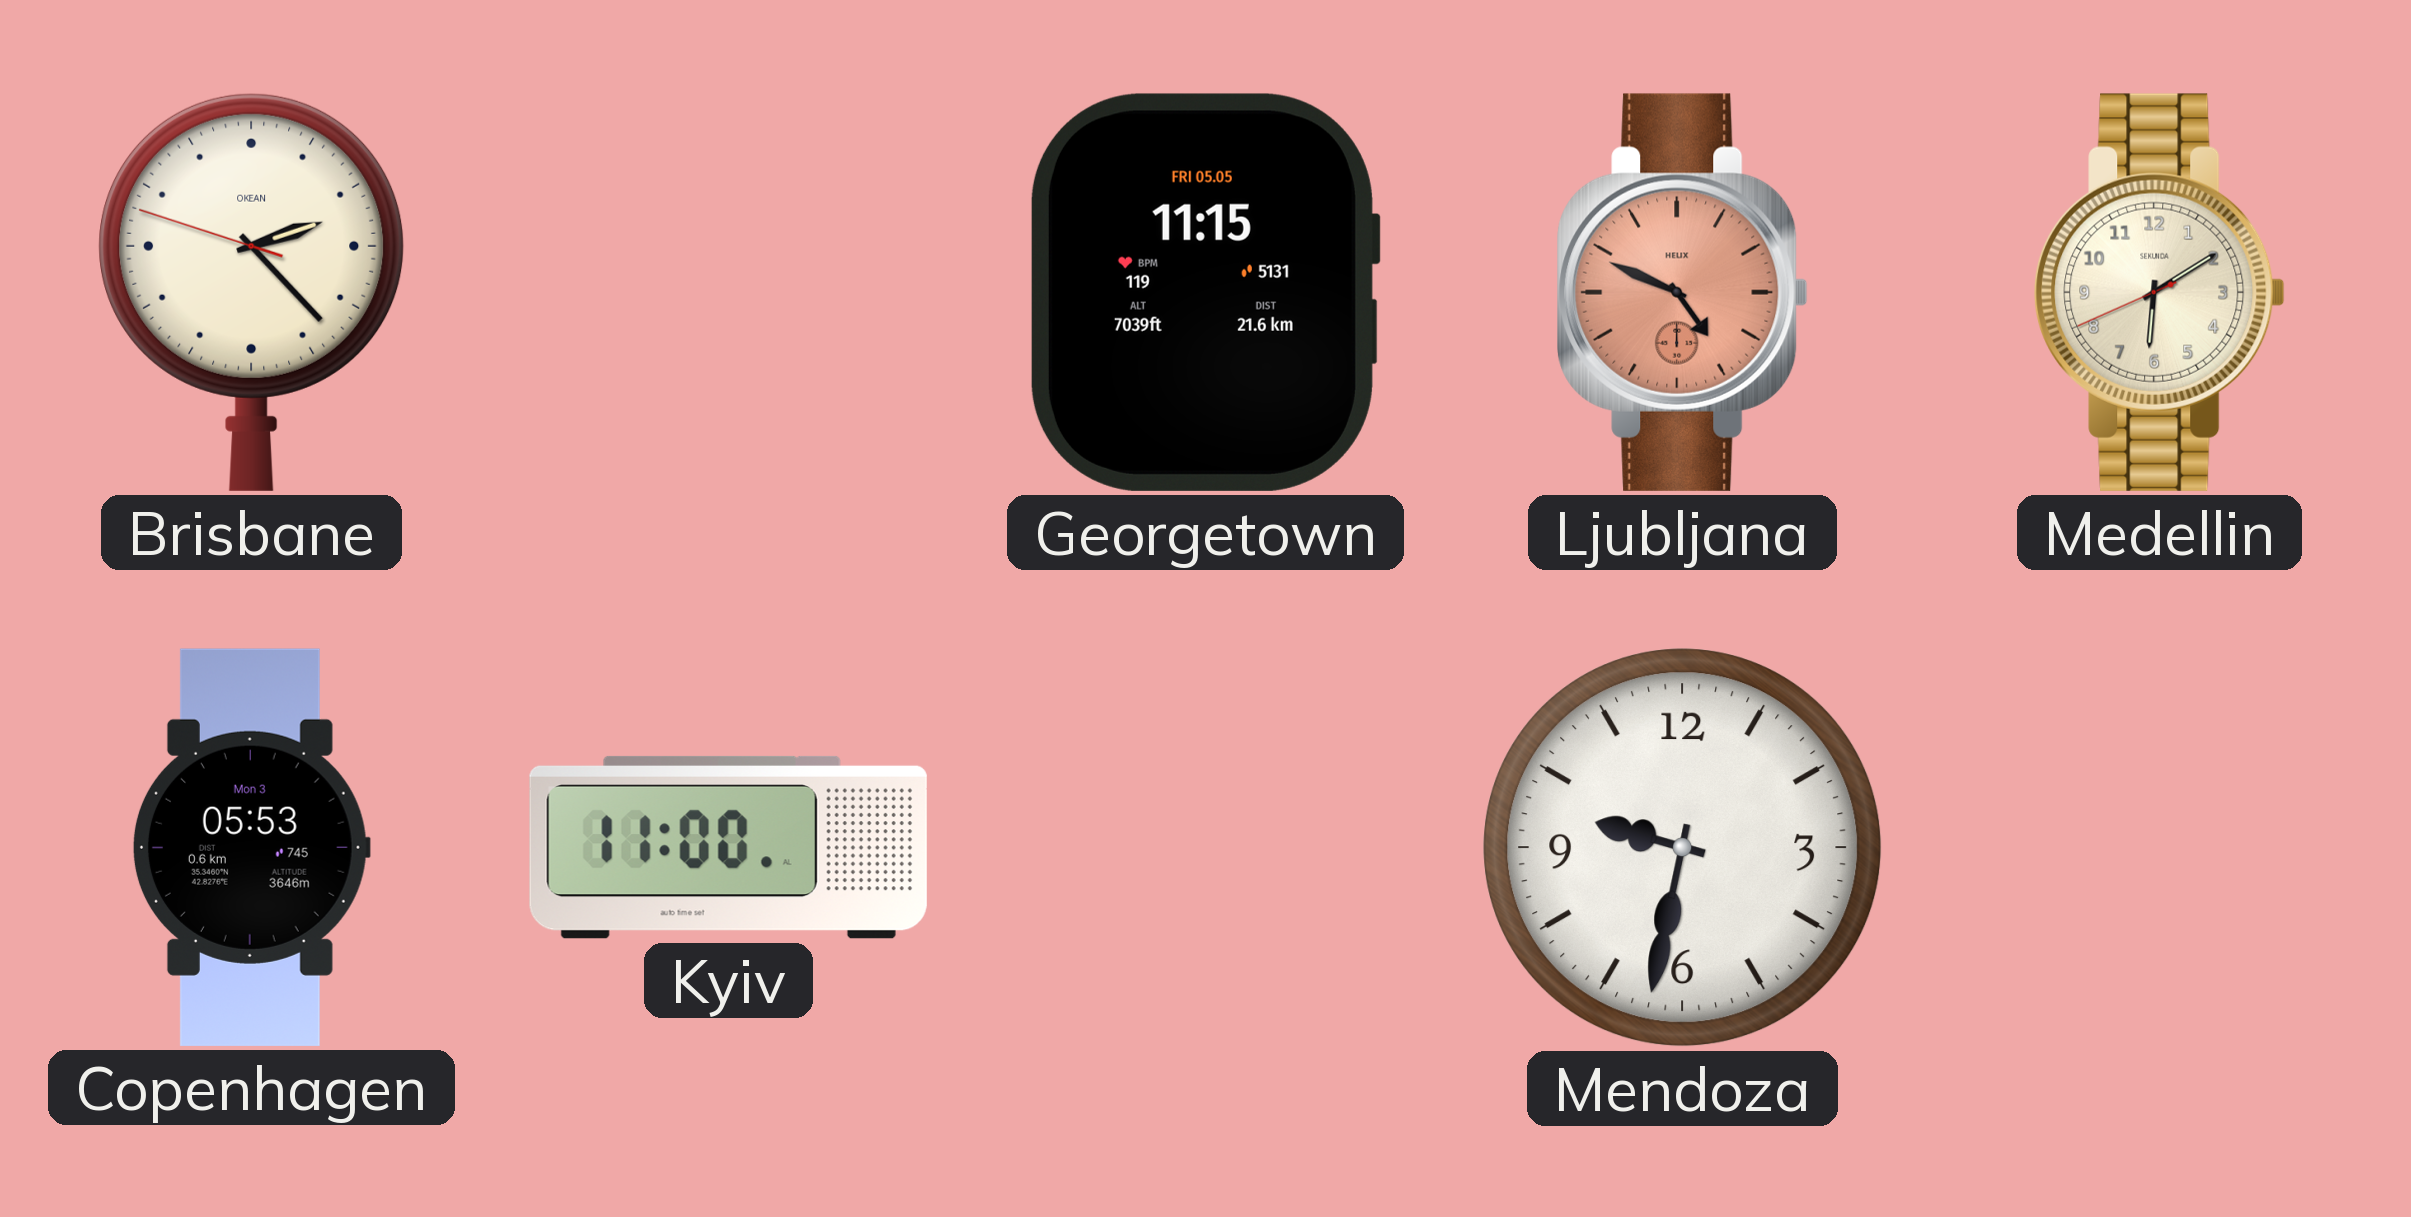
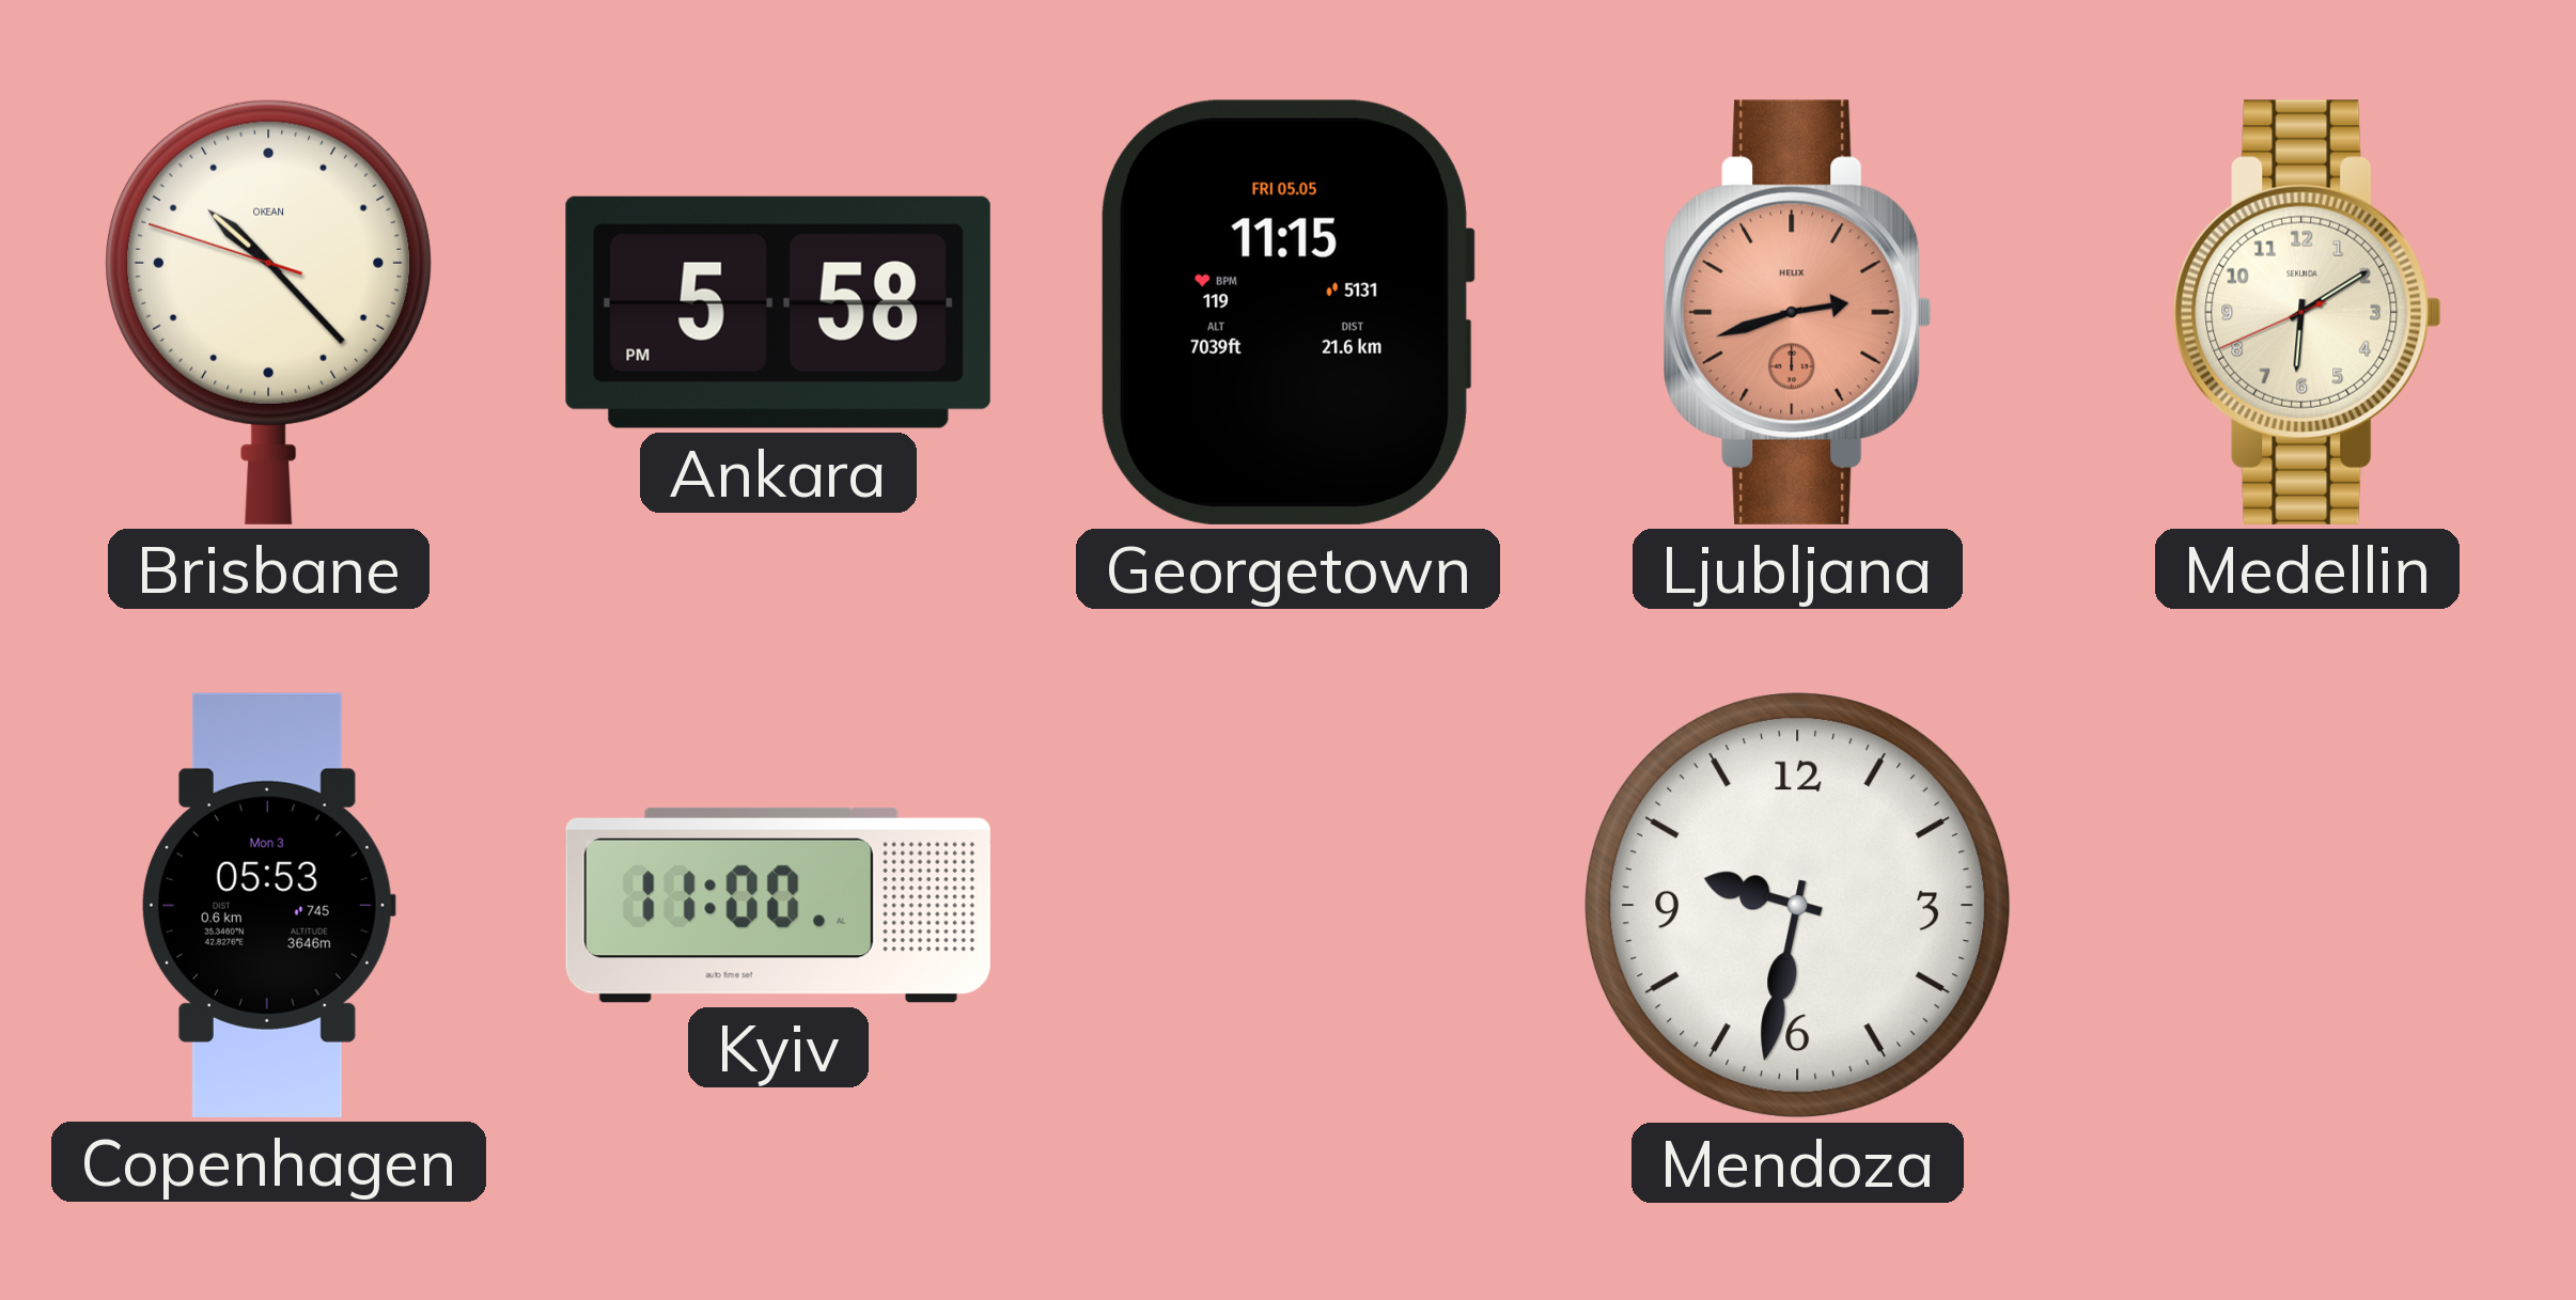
Brisbane: 2:22 -> 10:22
Ankara: none -> 5:58
Ljubljana: 4:49 -> 2:42
